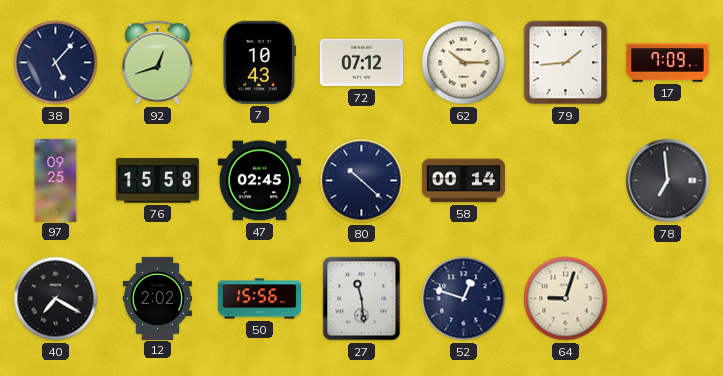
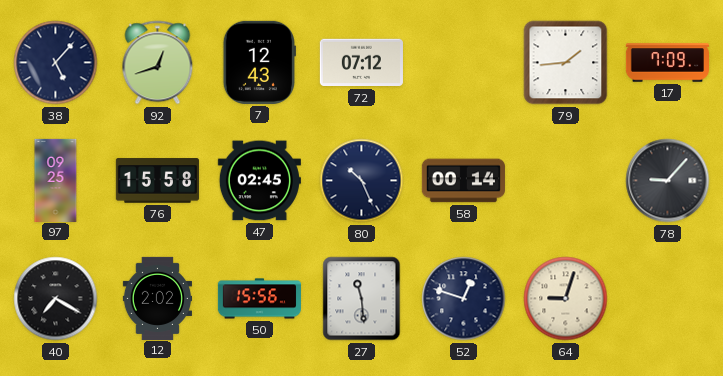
7: 10:43 -> 12:43
62: 10:15 -> none
80: 10:22 -> 10:26
78: 6:59 -> 9:07
